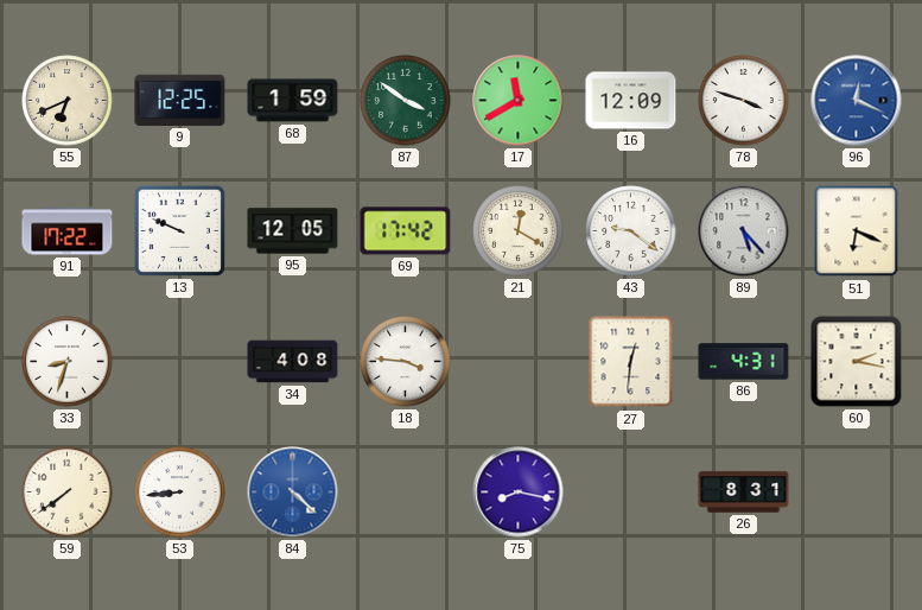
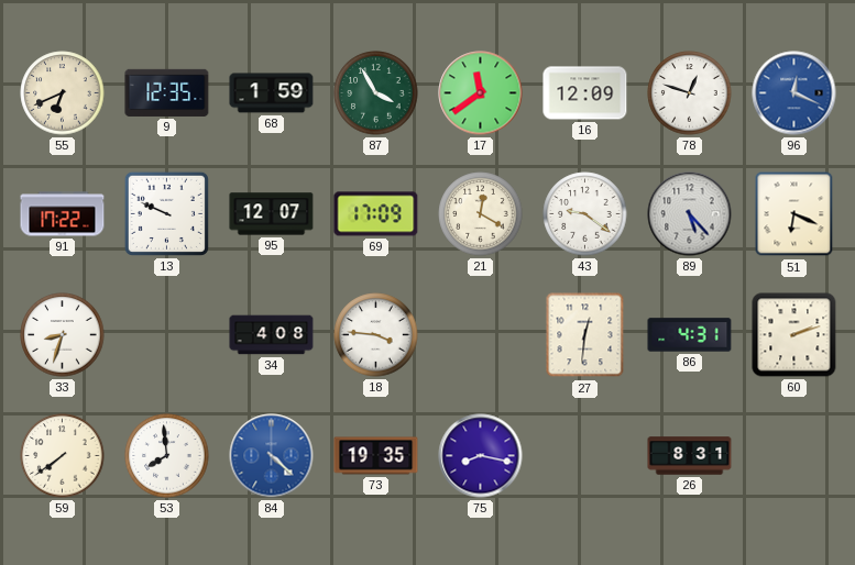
9: 12:25 -> 12:35
87: 3:51 -> 3:55
17: 11:40 -> 11:39
78: 3:48 -> 12:48
95: 12:05 -> 12:07
69: 17:42 -> 17:09
60: 2:17 -> 2:12
53: 8:44 -> 7:59
73: none -> 19:35
